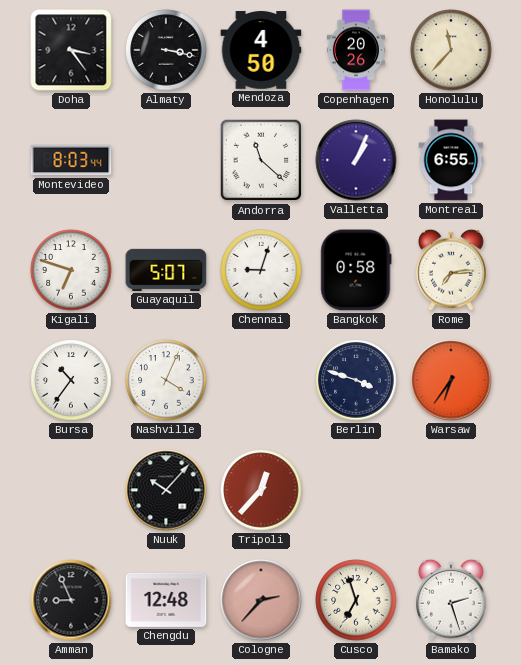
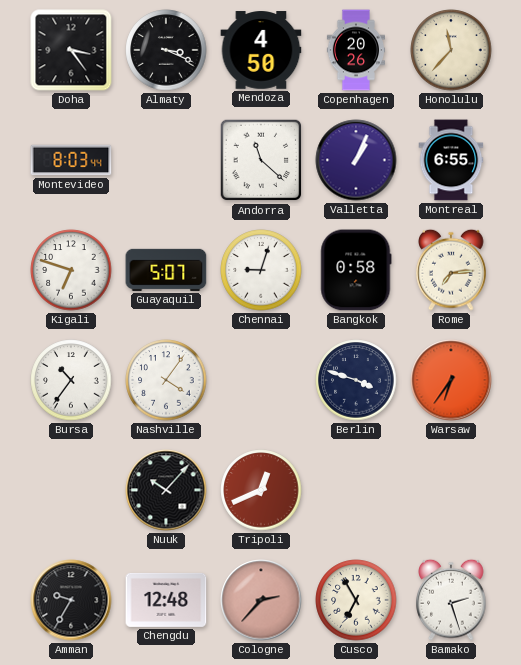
Almaty: 3:17 -> 3:19
Nashville: 4:04 -> 4:06
Tripoli: 12:37 -> 12:41
Amman: 8:56 -> 9:35
Cusco: 6:57 -> 6:55
